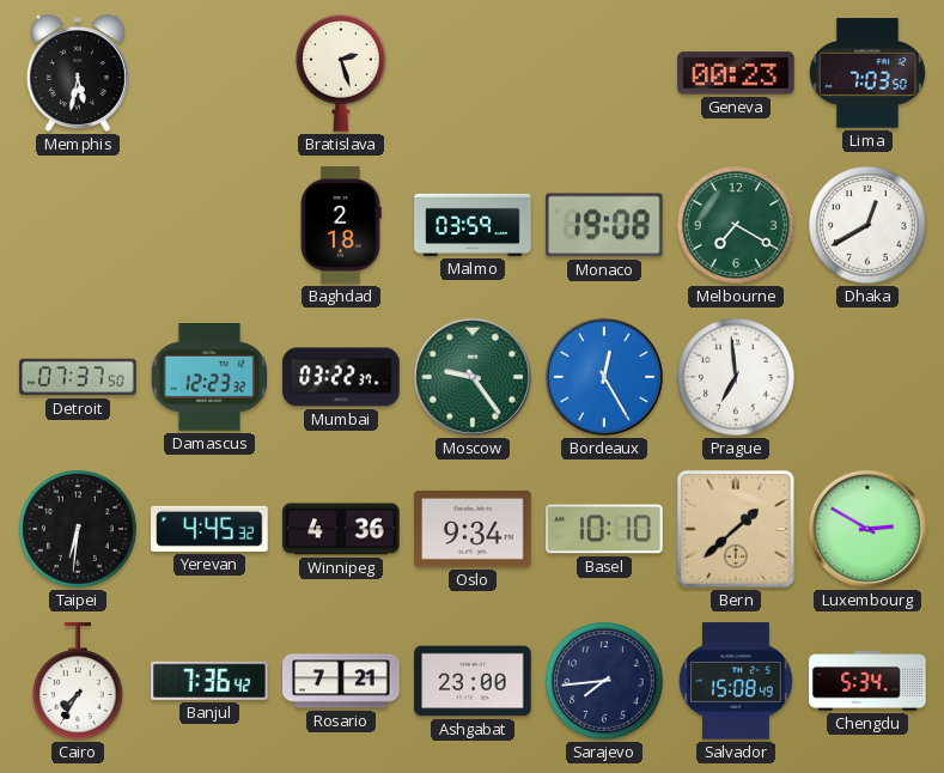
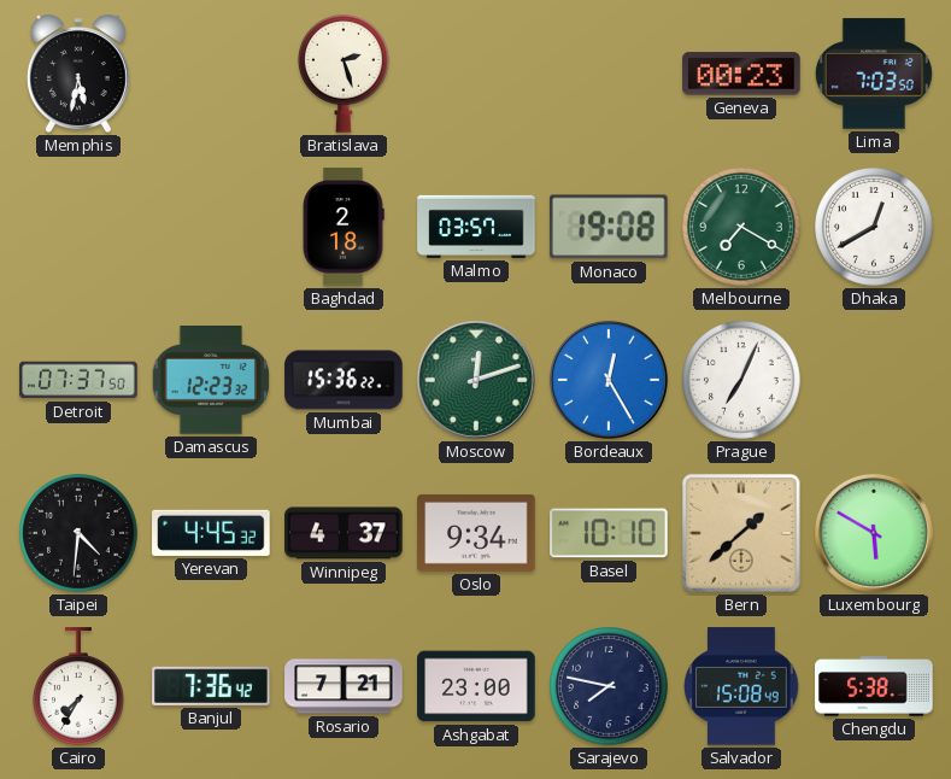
Malmo: 03:59 -> 03:57
Mumbai: 03:22 -> 15:36
Moscow: 9:24 -> 12:12
Prague: 6:59 -> 7:04
Taipei: 6:31 -> 4:31
Winnipeg: 4:36 -> 4:37
Luxembourg: 2:50 -> 5:50
Sarajevo: 7:44 -> 7:47
Chengdu: 5:34 -> 5:38
